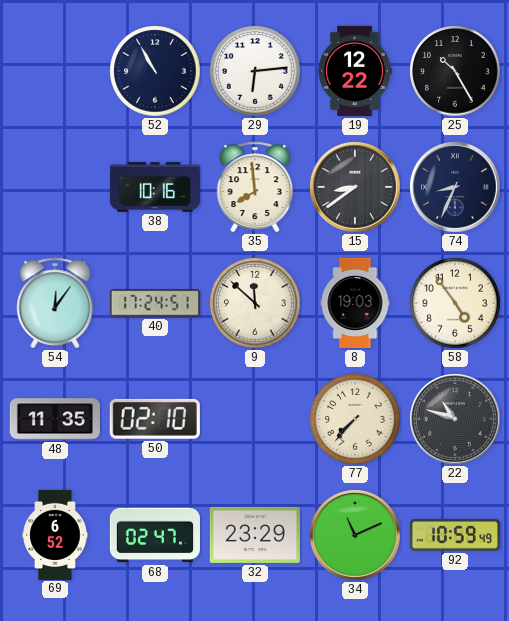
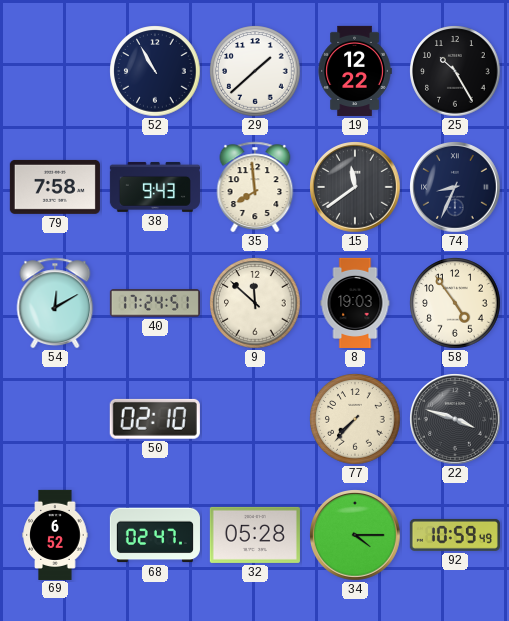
29: 6:14 -> 1:38
79: none -> 7:58
38: 10:16 -> 9:43
15: 8:39 -> 11:39
54: 12:06 -> 12:10
48: 11:35 -> none
22: 10:48 -> 3:48
32: 23:29 -> 05:28
34: 11:11 -> 4:15
